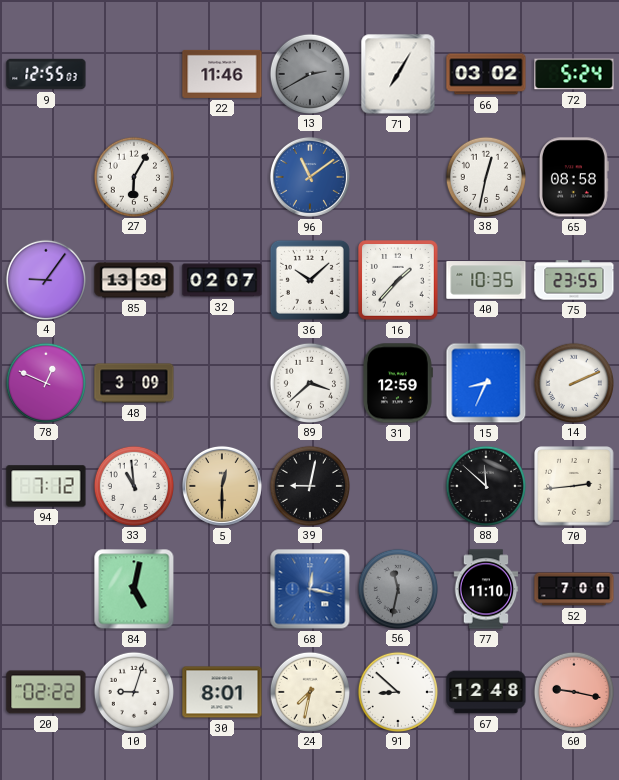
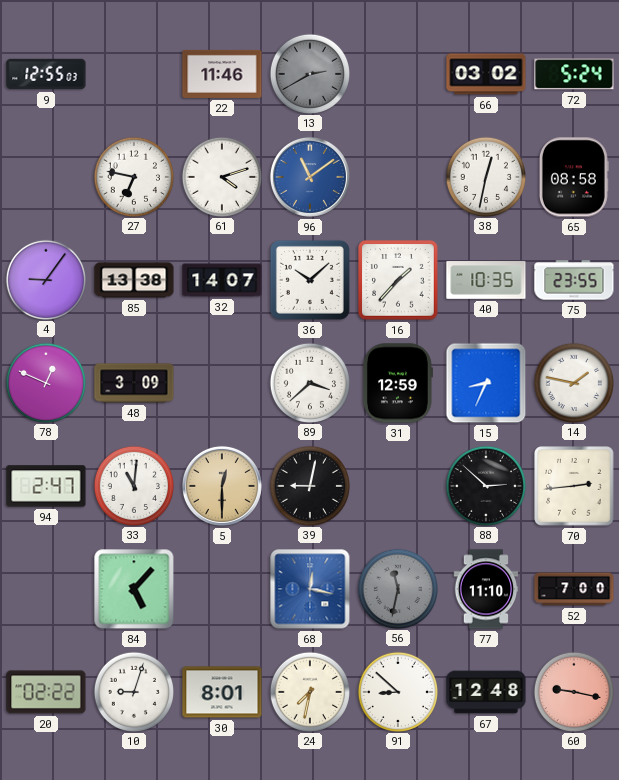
71: 7:05 -> none
27: 6:05 -> 6:47
61: none -> 4:12
32: 02:07 -> 14:07
14: 2:11 -> 1:47
94: 7:12 -> 2:47
33: 10:59 -> 11:01
88: 11:52 -> 2:52
84: 5:02 -> 5:07
